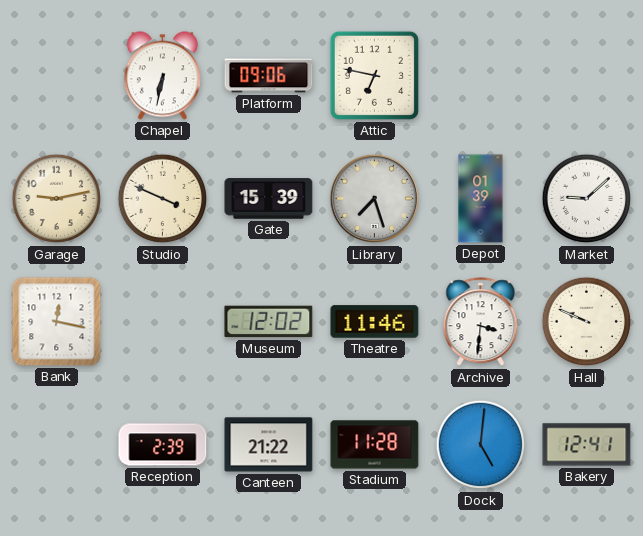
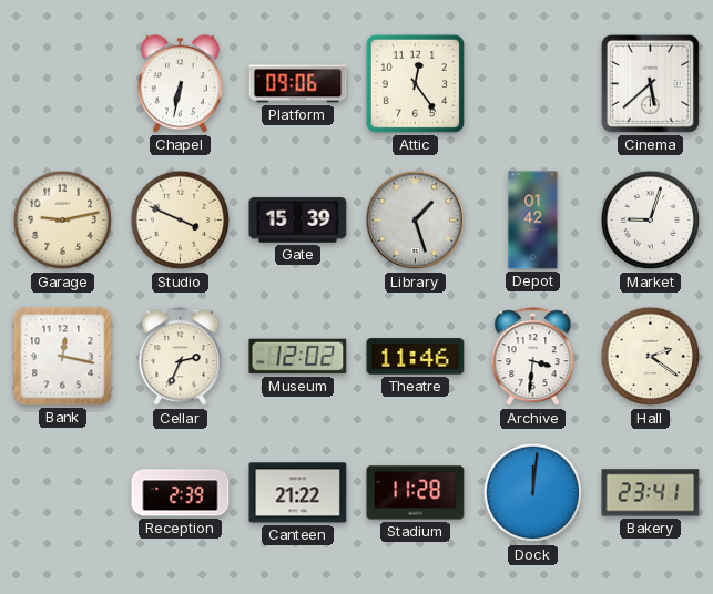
Attic: 6:47 -> 12:24
Cinema: none -> 5:38
Library: 7:27 -> 1:27
Depot: 01:39 -> 01:42
Market: 9:08 -> 9:03
Cellar: none -> 2:34
Hall: 9:49 -> 2:21
Dock: 5:01 -> 12:01
Bakery: 12:41 -> 23:41
